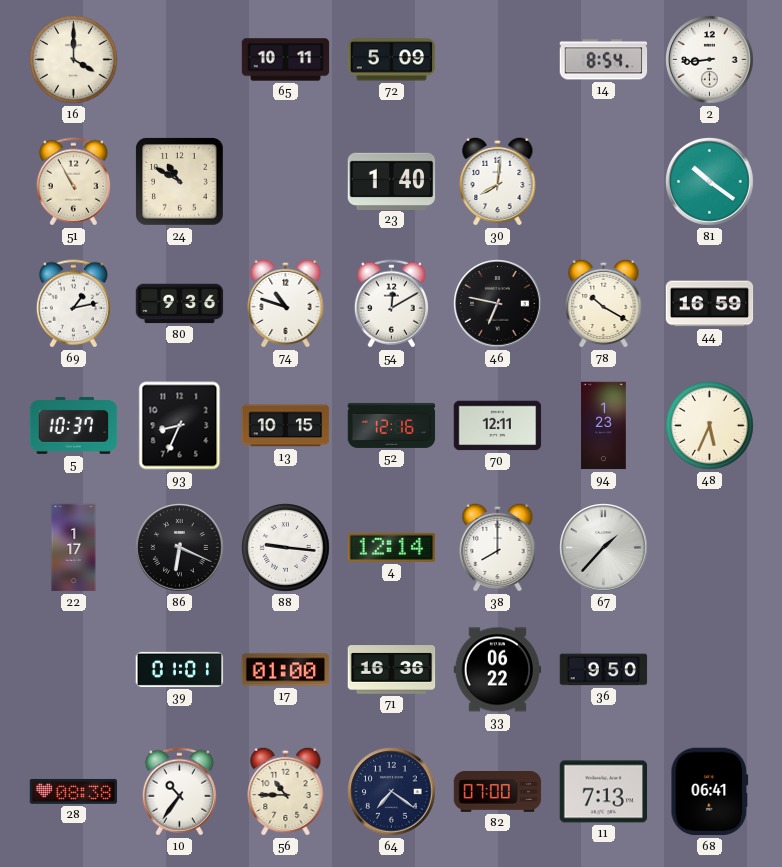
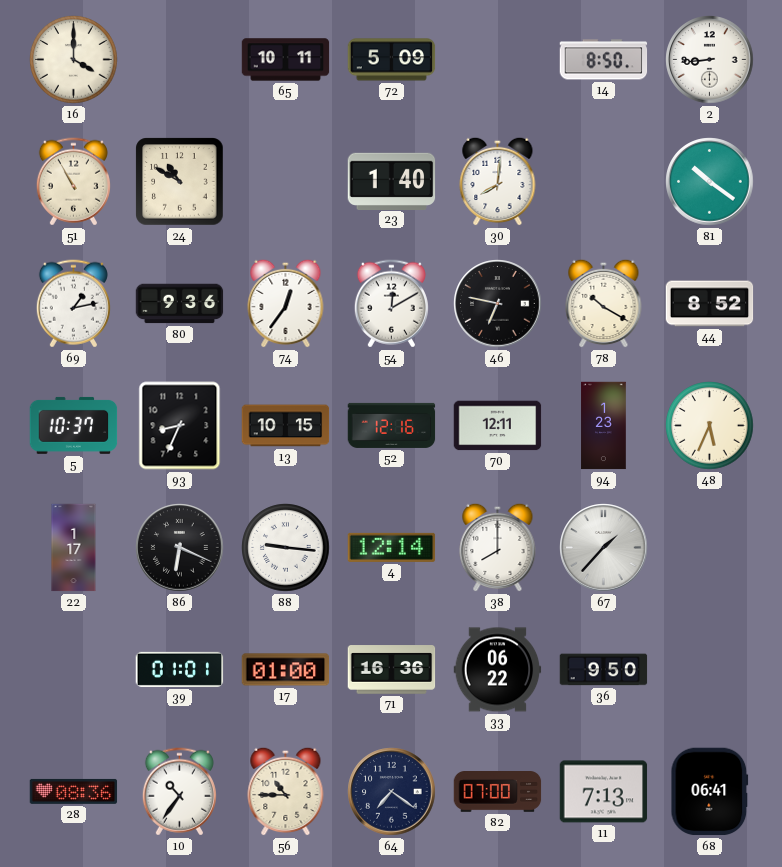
14: 8:54 -> 8:50
74: 10:48 -> 12:36
44: 16:59 -> 8:52
28: 08:38 -> 08:36
